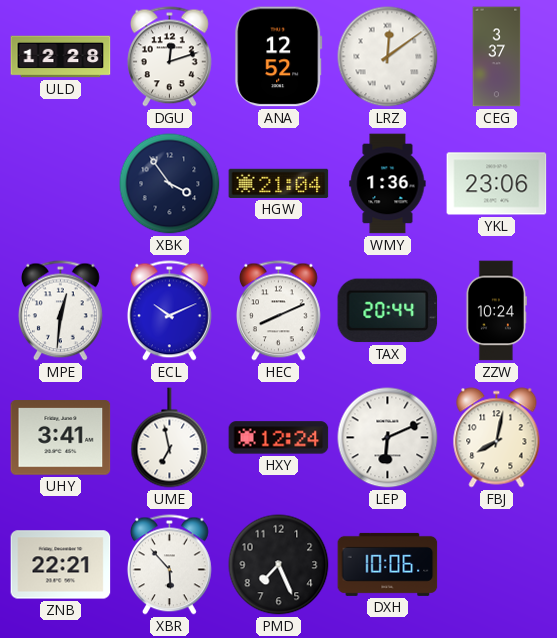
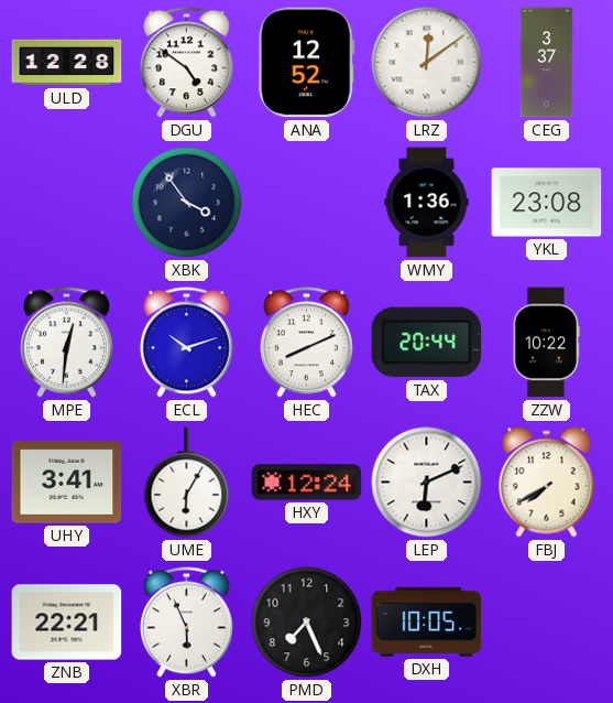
DGU: 12:12 -> 4:51
HGW: 21:04 -> none
YKL: 23:06 -> 23:08
ECL: 10:11 -> 10:12
ZZW: 10:24 -> 10:22
UME: 6:58 -> 6:05
FBJ: 8:02 -> 7:40
XBR: 5:53 -> 5:56
DXH: 10:06 -> 10:05
